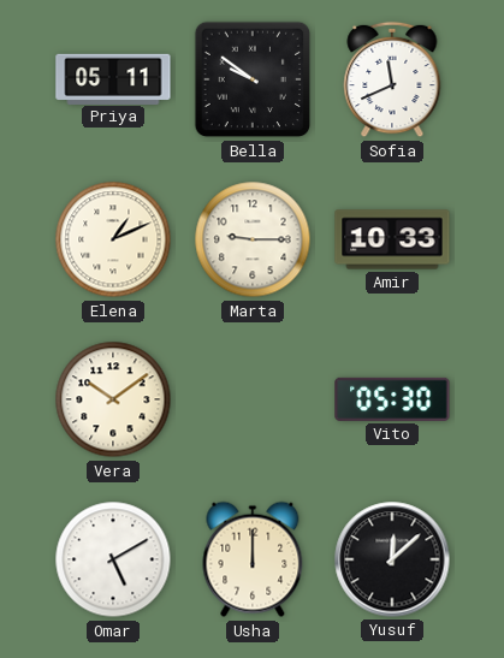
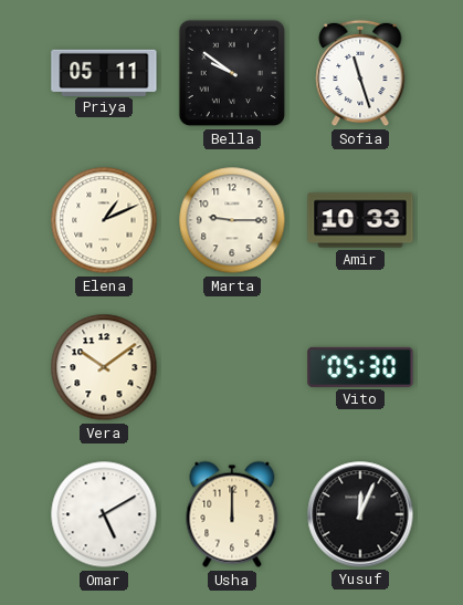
Sofia: 11:41 -> 11:27
Yusuf: 12:08 -> 12:04
